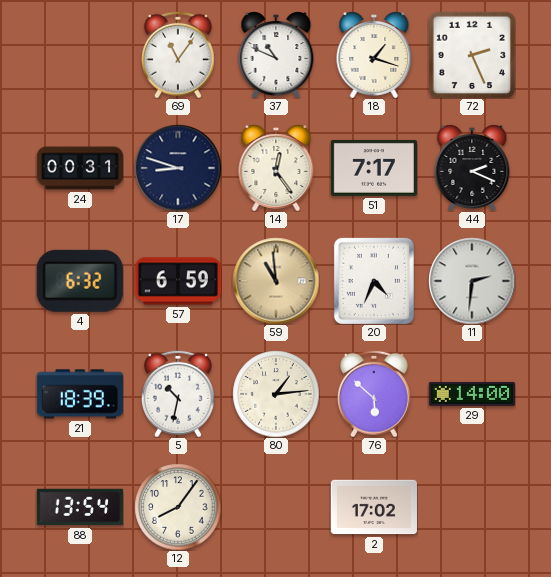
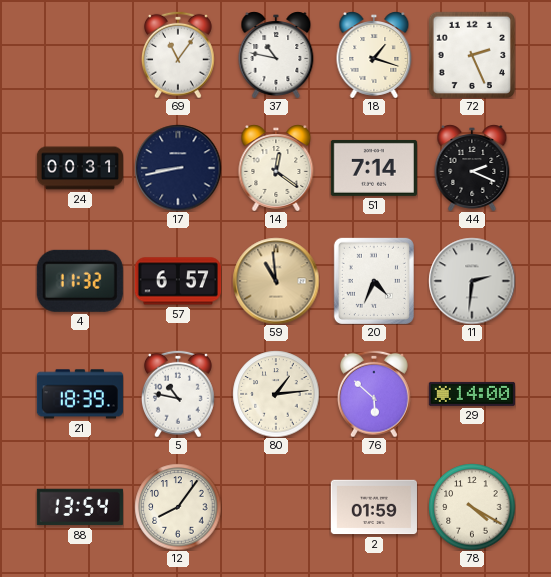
37: 10:49 -> 10:47
17: 8:48 -> 8:43
14: 12:24 -> 12:21
51: 7:17 -> 7:14
4: 6:32 -> 11:32
57: 6:59 -> 6:57
5: 10:32 -> 10:47
2: 17:02 -> 01:59
78: none -> 4:20
